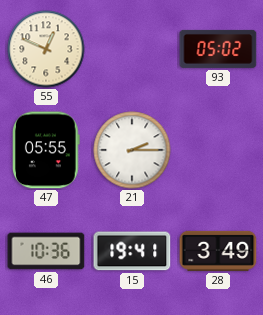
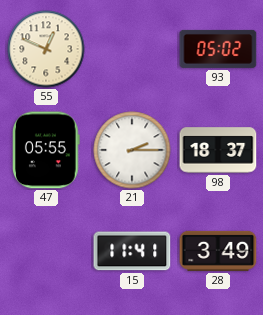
98: none -> 18:37
46: 10:36 -> none
15: 19:41 -> 11:41
